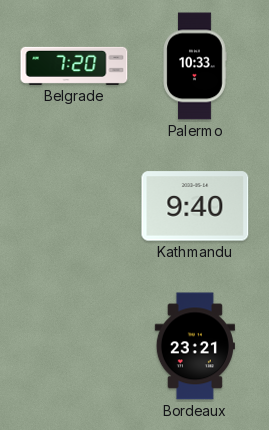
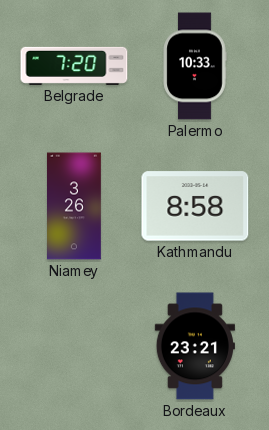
Niamey: none -> 3:26
Kathmandu: 9:40 -> 8:58
